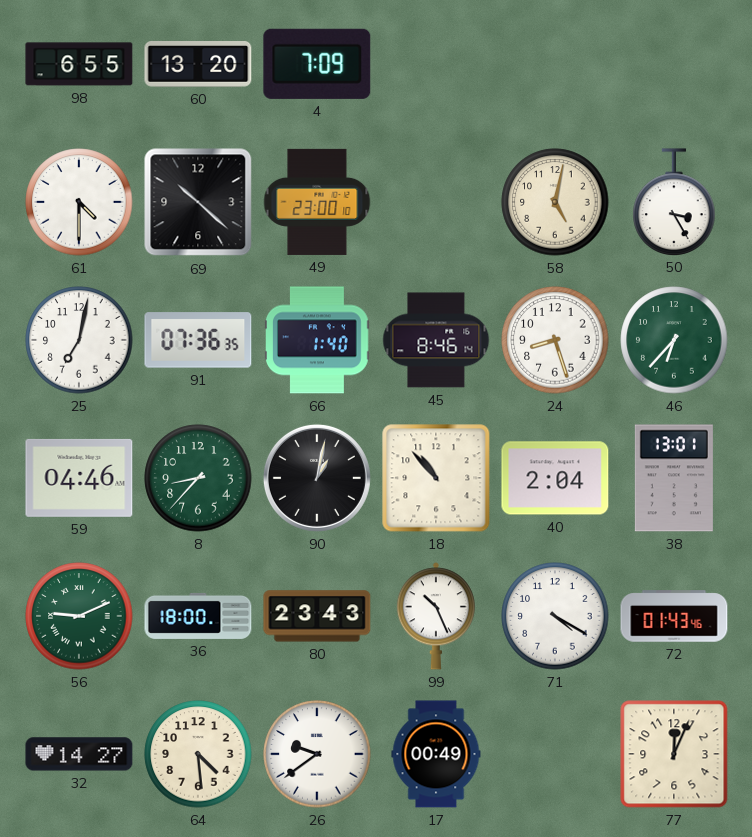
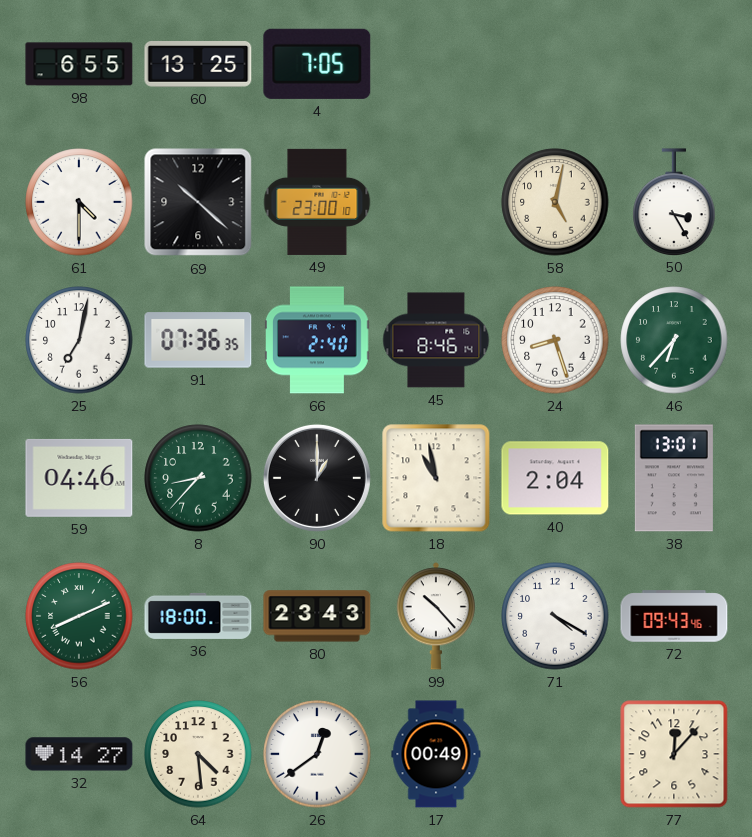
60: 13:20 -> 13:25
4: 7:09 -> 7:05
66: 1:40 -> 2:40
90: 1:02 -> 1:00
18: 10:53 -> 10:58
56: 9:11 -> 8:11
99: 10:26 -> 10:23
72: 01:43 -> 09:43
26: 9:39 -> 12:39
77: 12:04 -> 12:07
